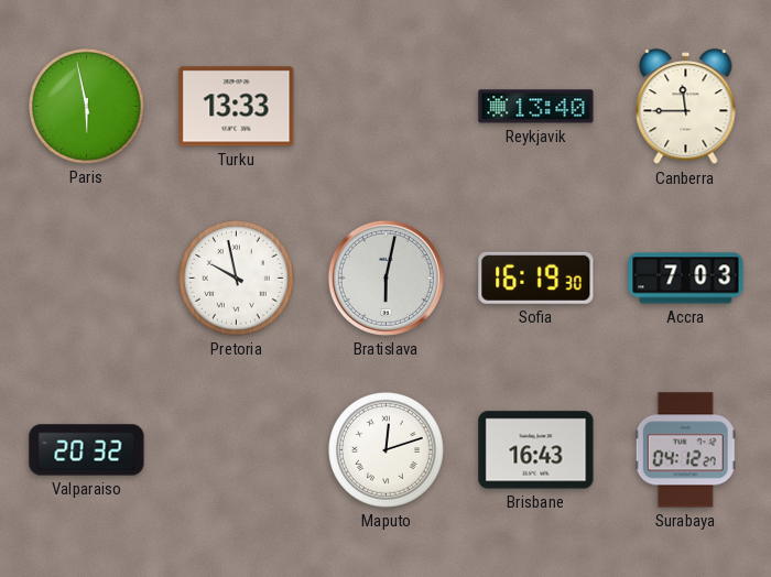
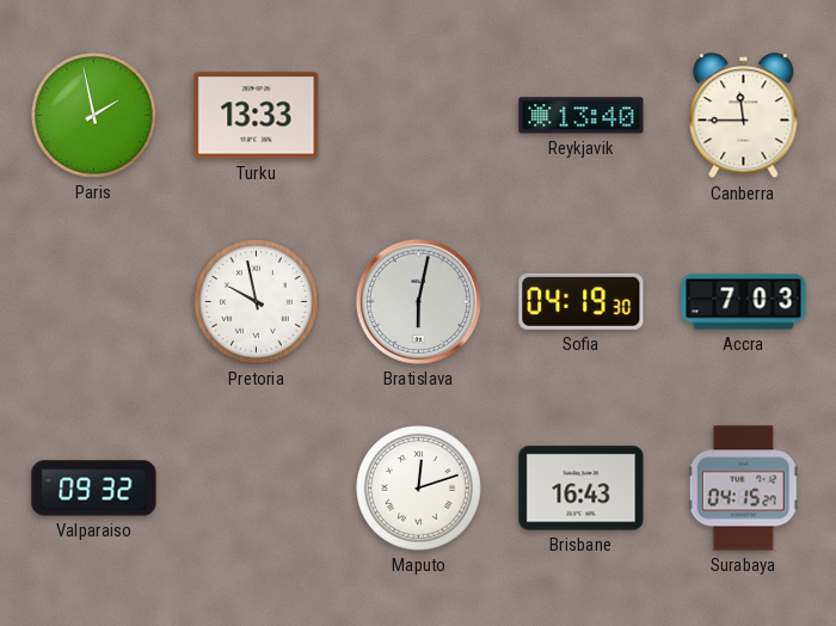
Paris: 5:58 -> 1:58
Sofia: 16:19 -> 04:19
Valparaiso: 20:32 -> 09:32
Surabaya: 04:12 -> 04:15
